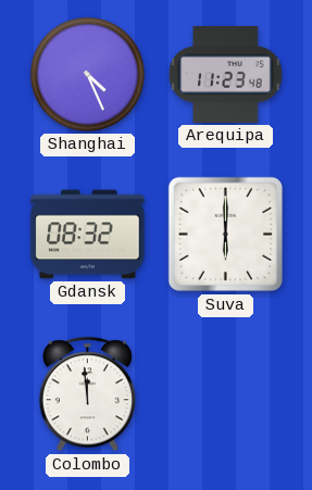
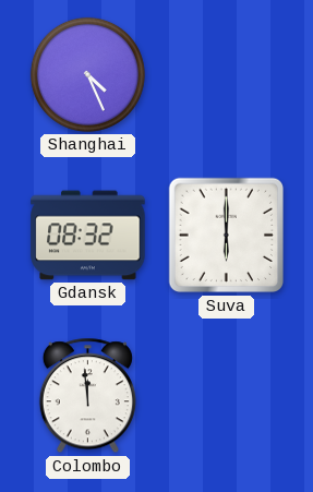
Arequipa: 11:23 -> none
